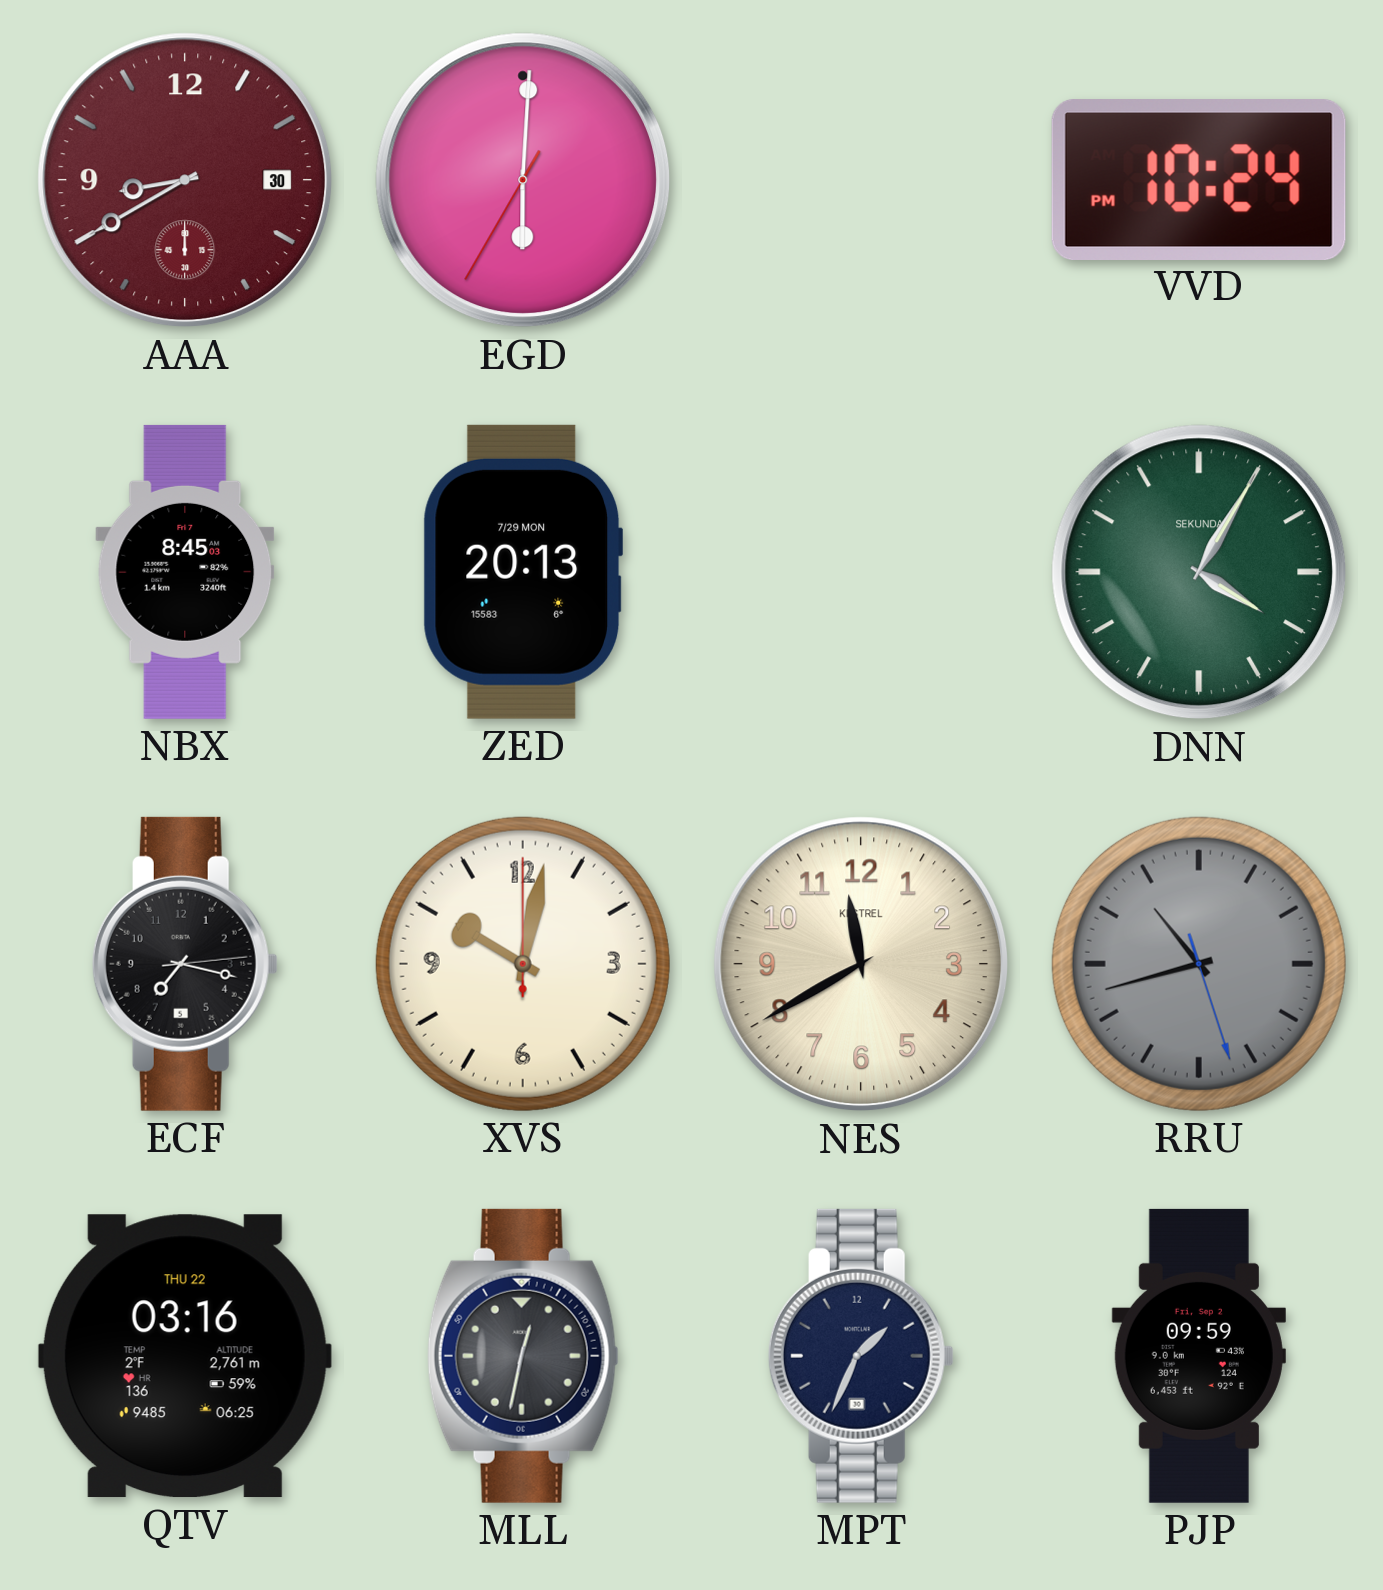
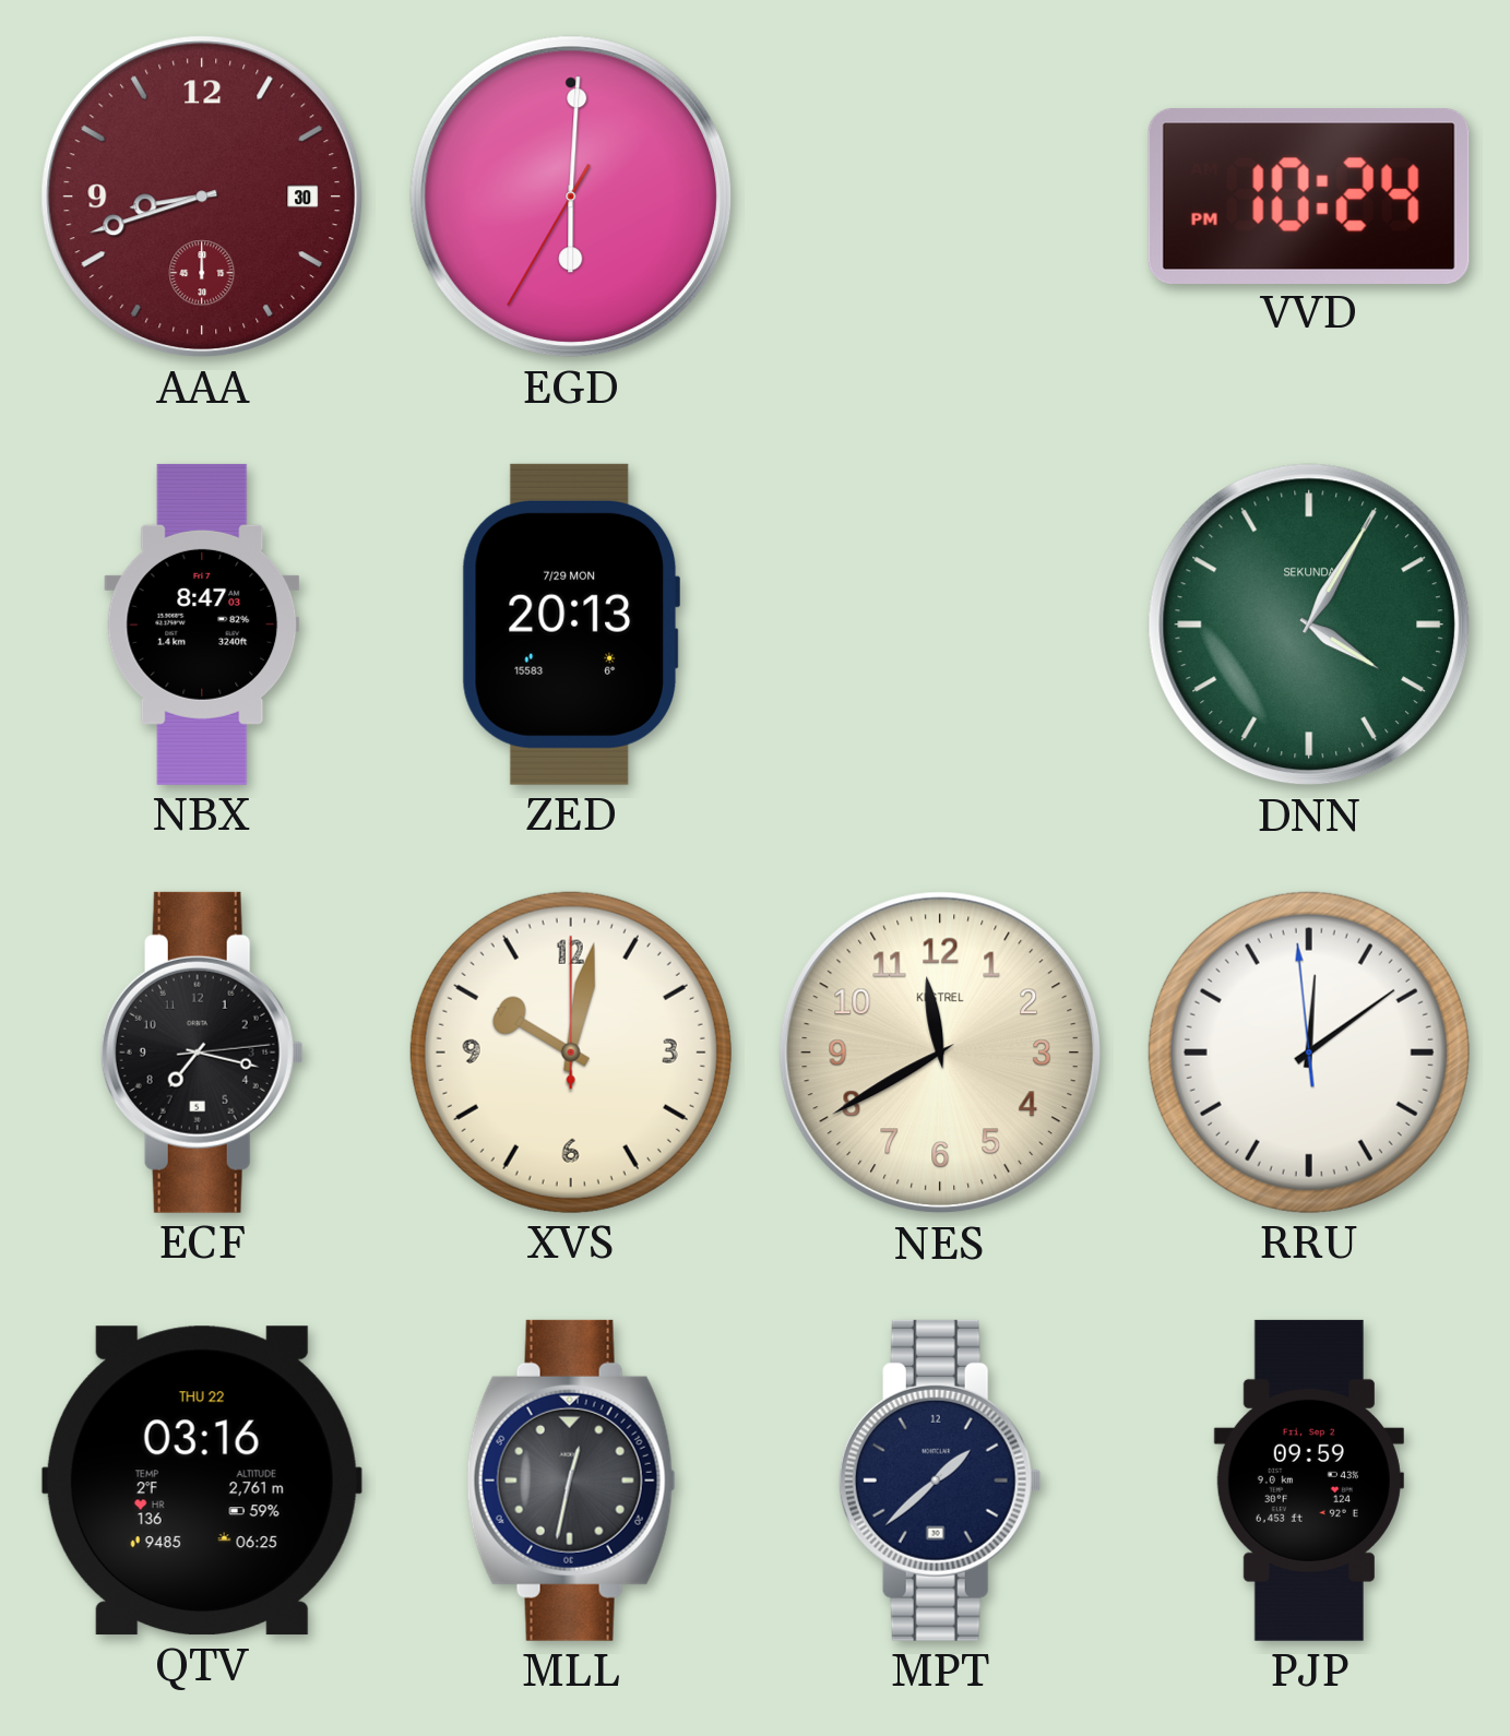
AAA: 8:40 -> 8:42
NBX: 8:45 -> 8:47
RRU: 10:42 -> 12:08
RRU dial: grey -> white
MPT: 1:34 -> 1:38
